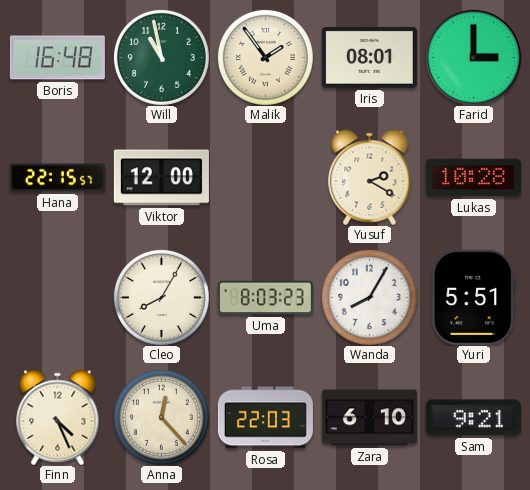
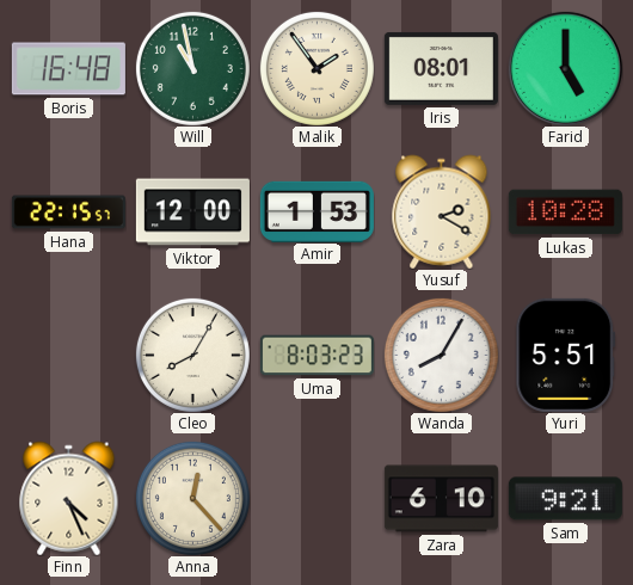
Farid: 3:00 -> 5:00
Amir: none -> 1:53
Rosa: 22:03 -> none
